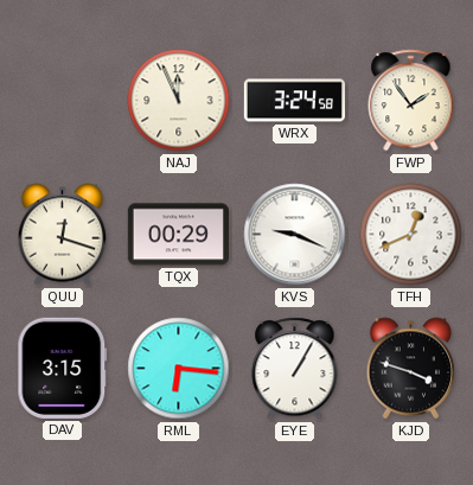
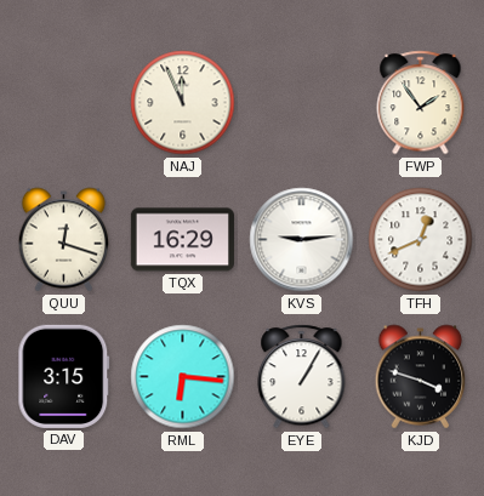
WRX: 3:24 -> none
TQX: 00:29 -> 16:29
KVS: 9:19 -> 9:14
